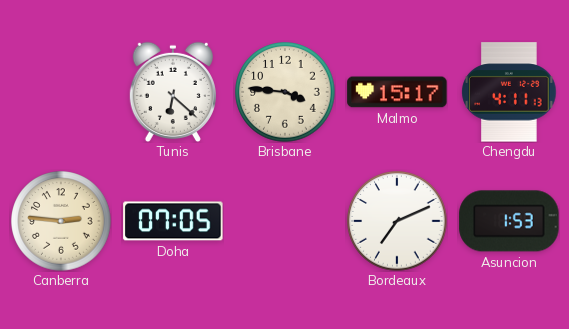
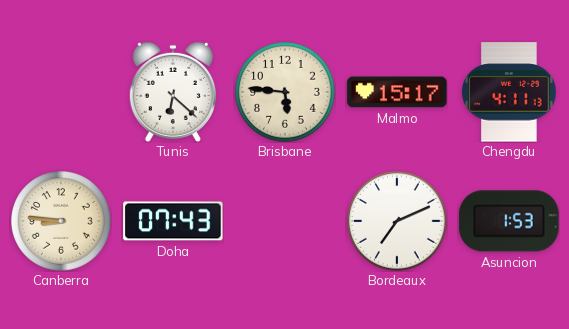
Brisbane: 3:46 -> 5:46
Canberra: 2:46 -> 8:46
Doha: 07:05 -> 07:43
